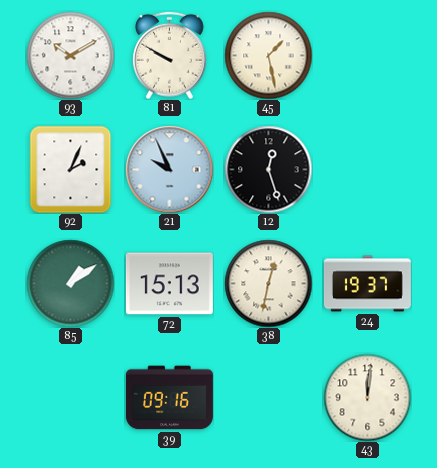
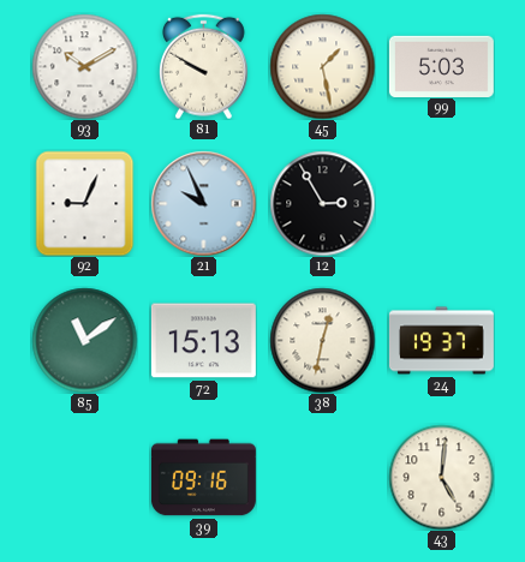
99: none -> 5:03
92: 2:04 -> 9:04
12: 12:27 -> 2:55
85: 1:09 -> 11:09
43: 12:01 -> 5:01
